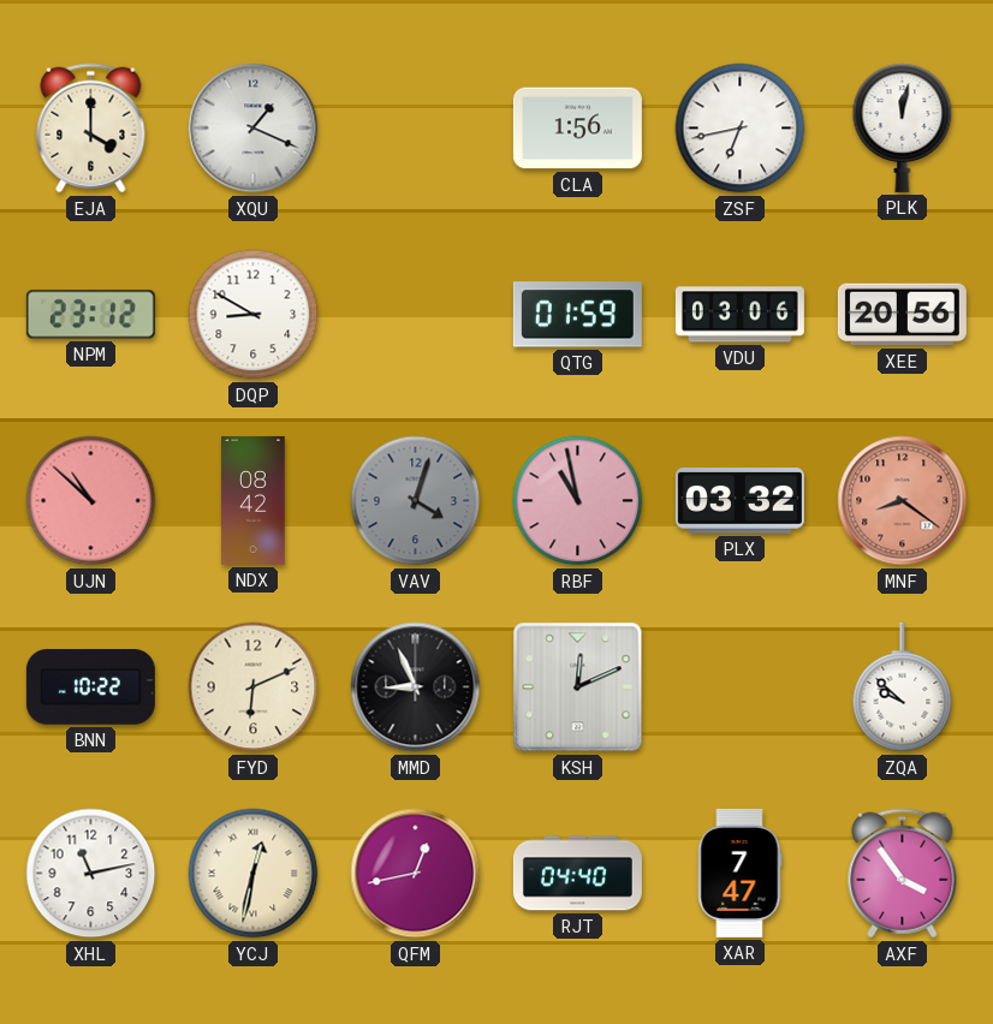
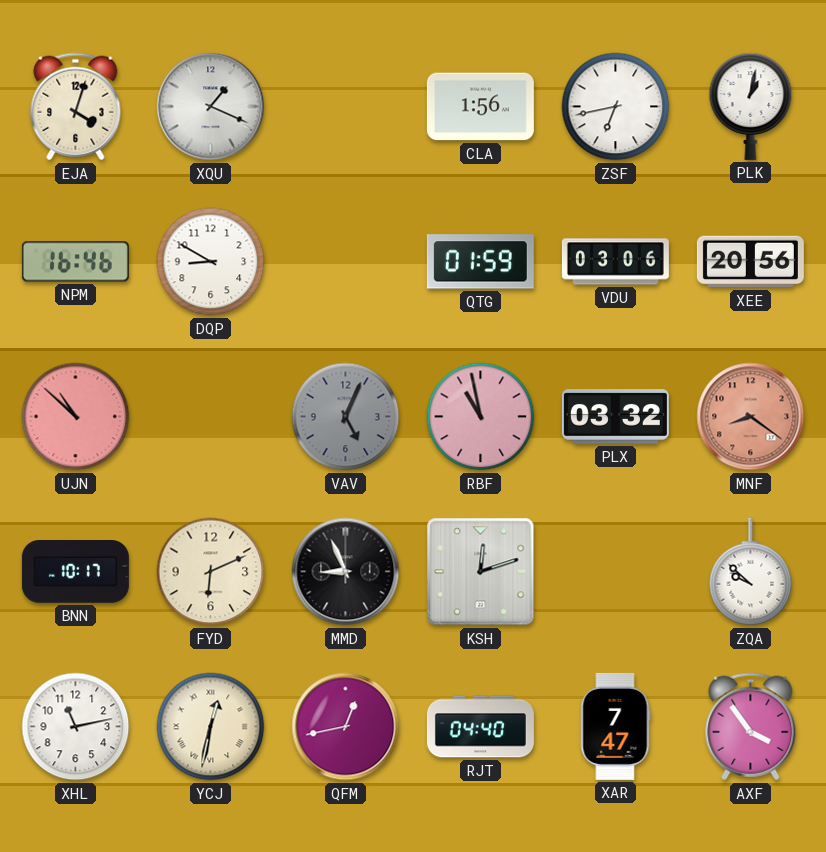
EJA: 4:00 -> 4:03
PLK: 12:02 -> 1:02
NPM: 23:12 -> 16:46
NDX: 08:42 -> none
VAV: 4:03 -> 5:04
BNN: 10:22 -> 10:17
KSH: 12:11 -> 12:12
